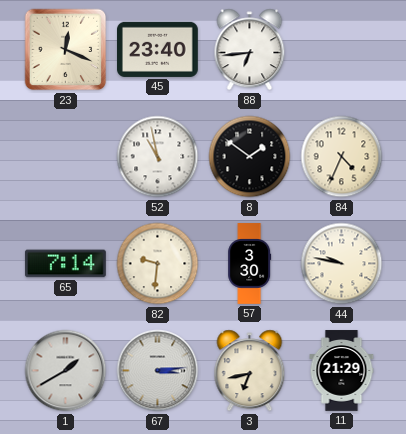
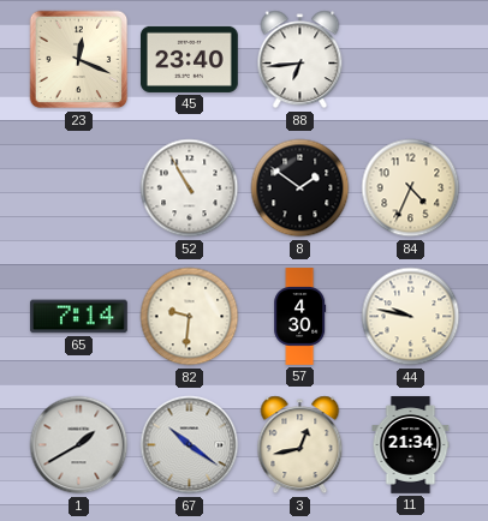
52: 10:58 -> 10:55
57: 3:30 -> 4:30
67: 3:14 -> 10:21
3: 6:43 -> 12:43
11: 21:29 -> 21:34
